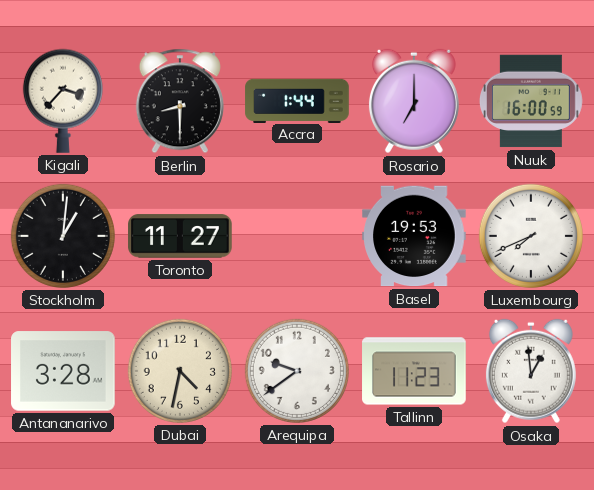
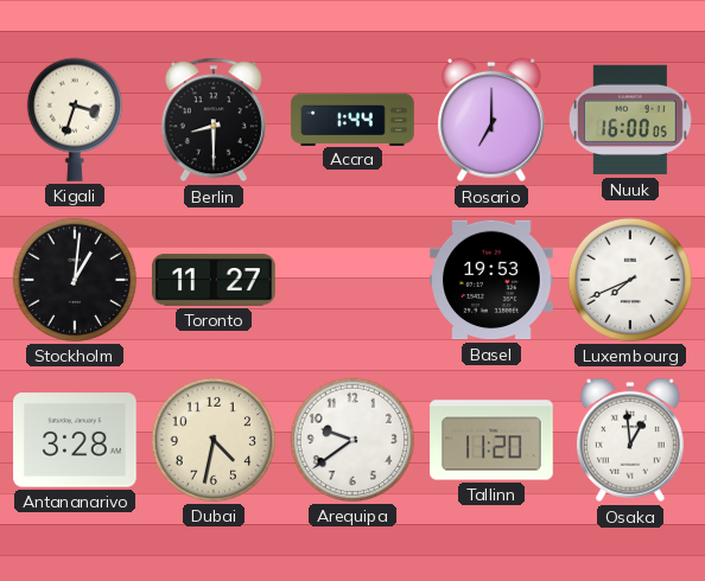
Kigali: 3:37 -> 3:33
Nuuk: 16:00:59 -> 16:00:05
Tallinn: 11:23 -> 11:20
